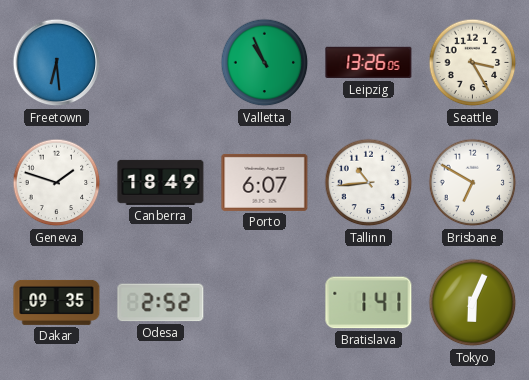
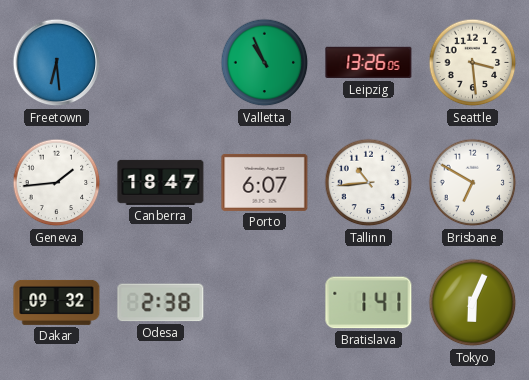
Seattle: 3:25 -> 3:29
Geneva: 1:48 -> 1:44
Canberra: 18:49 -> 18:47
Dakar: 09:35 -> 09:32
Odesa: 2:52 -> 2:38
